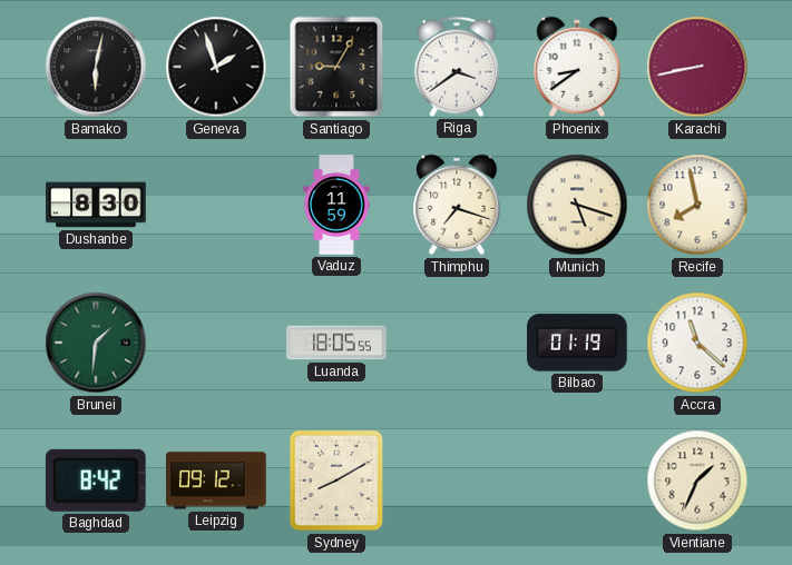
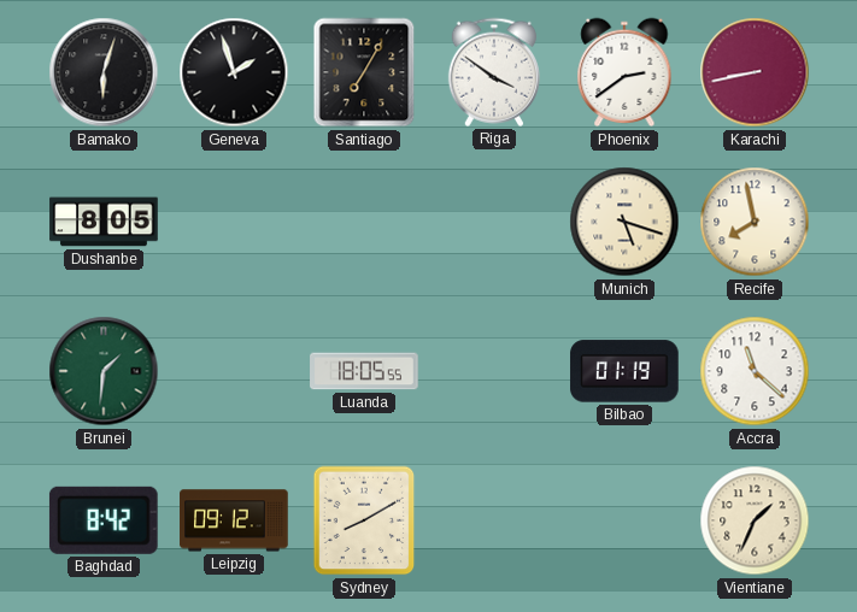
Bamako: 6:02 -> 6:03
Santiago: 9:05 -> 7:05
Riga: 3:39 -> 3:51
Phoenix: 8:39 -> 2:39
Dushanbe: 8:30 -> 8:05
Vaduz: 11:59 -> none
Thimphu: 7:18 -> none
